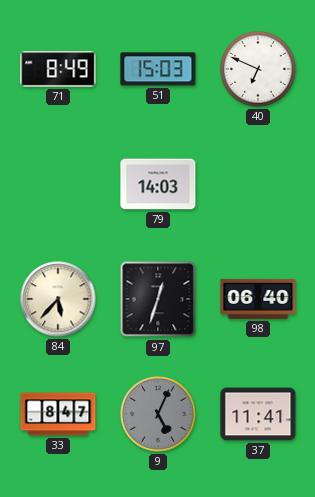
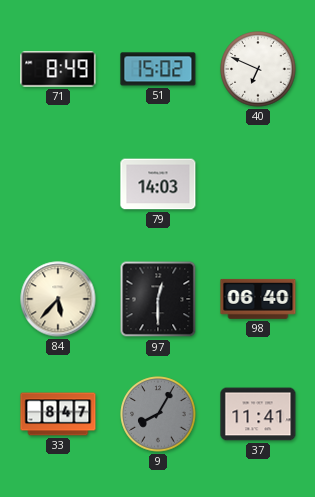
51: 15:03 -> 15:02
97: 12:33 -> 12:30
9: 5:04 -> 8:05
